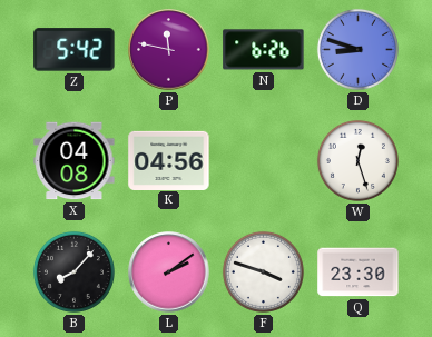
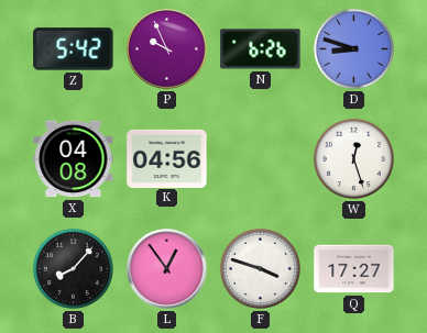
P: 11:47 -> 9:56
L: 2:09 -> 12:54
Q: 23:30 -> 17:27
